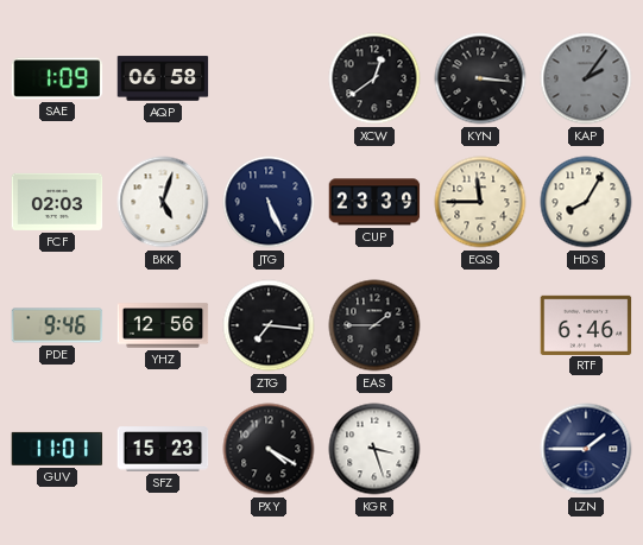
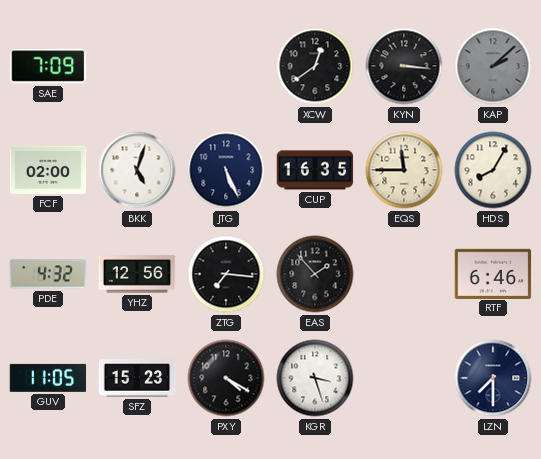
SAE: 1:09 -> 7:09
AQP: 06:58 -> none
KAP: 2:06 -> 2:08
FCF: 02:03 -> 02:00
CUP: 23:39 -> 16:35
PDE: 9:46 -> 4:32
EAS: 1:45 -> 1:53
GUV: 11:01 -> 11:05
LZN: 1:45 -> 7:30
